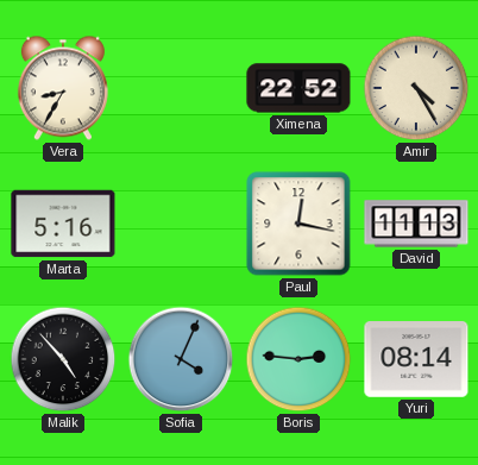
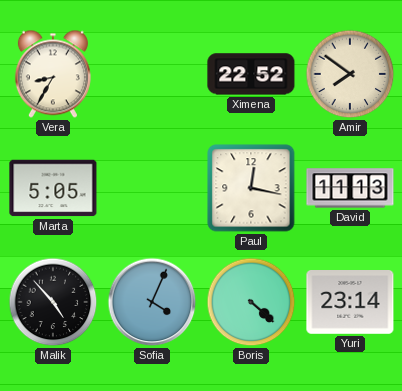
Amir: 4:25 -> 7:51
Marta: 5:16 -> 5:05
Boris: 2:46 -> 4:22
Yuri: 08:14 -> 23:14
